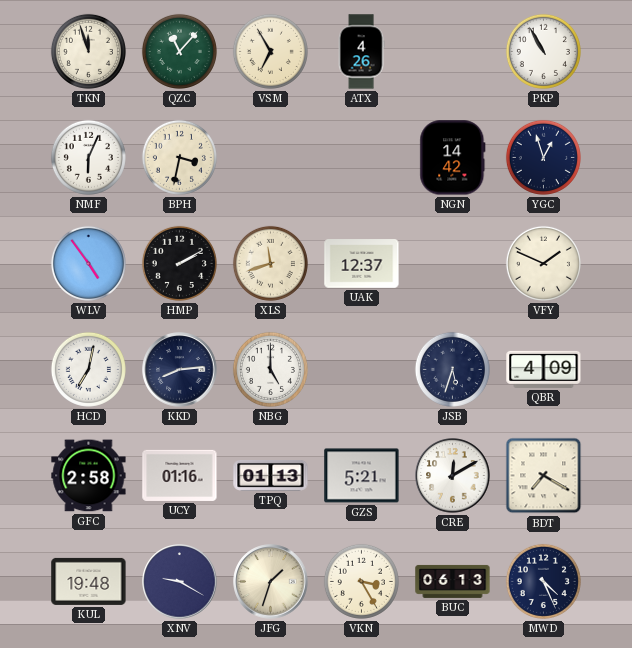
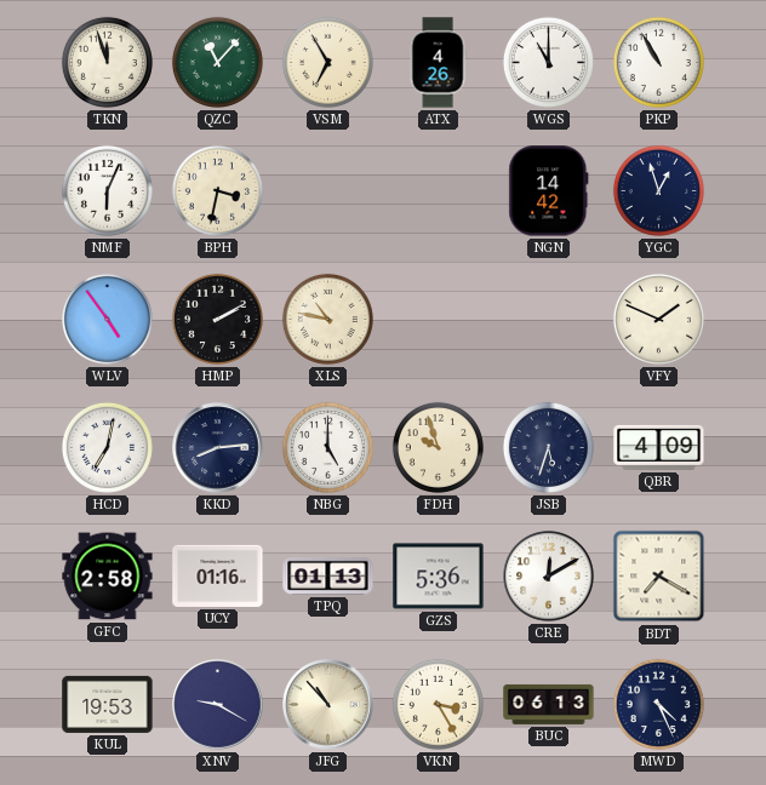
WGS: none -> 11:00
XLS: 11:42 -> 10:47
UAK: 12:37 -> none
FDH: none -> 9:57
GZS: 5:21 -> 5:36
KUL: 19:48 -> 19:53
JFG: 1:33 -> 10:53
